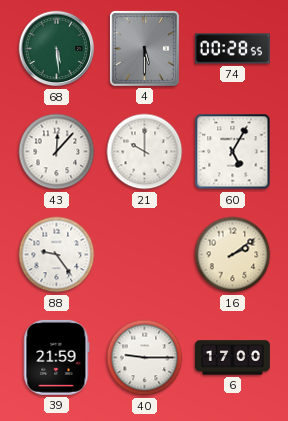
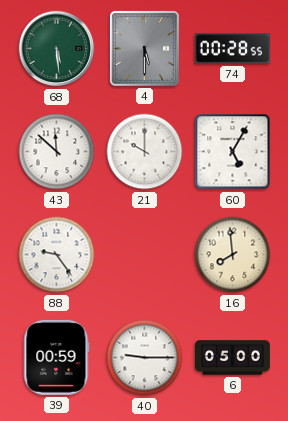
43: 12:07 -> 11:52
16: 2:09 -> 7:59
39: 21:59 -> 00:59
6: 17:00 -> 05:00
